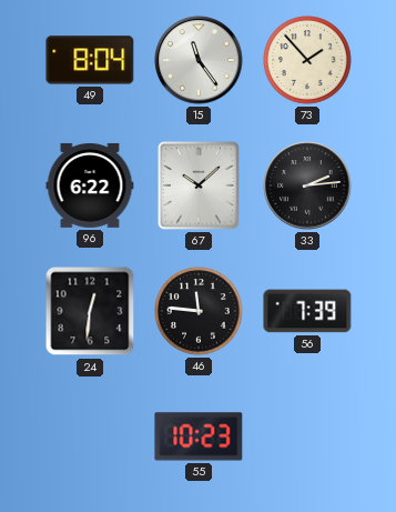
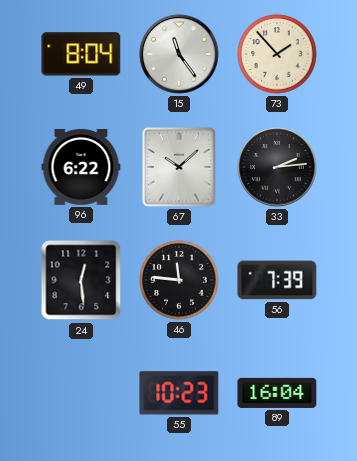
24: 12:31 -> 12:29
89: none -> 16:04
